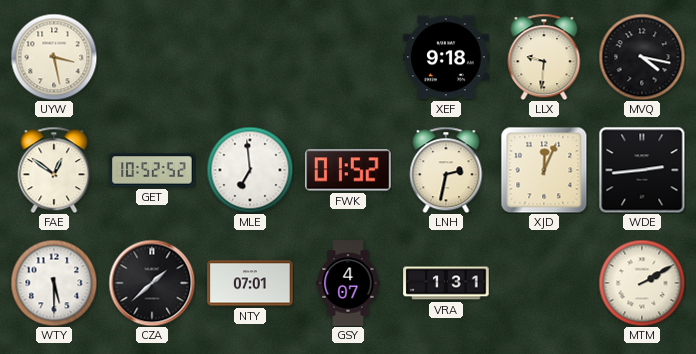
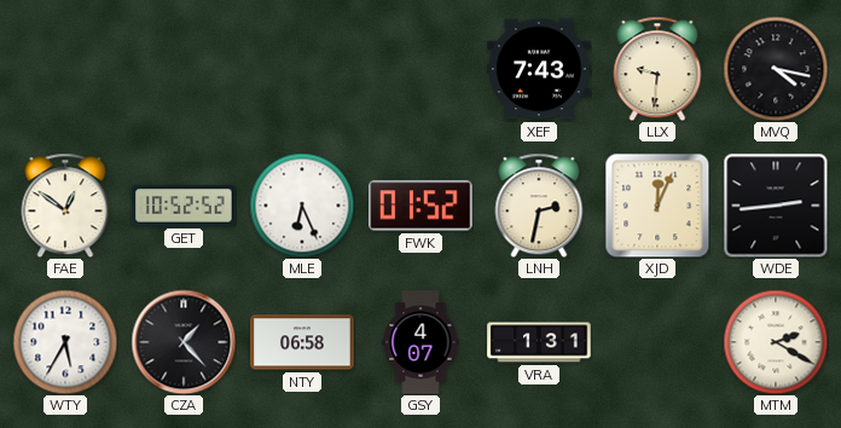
UYW: 3:28 -> none
XEF: 9:18 -> 7:43
MLE: 6:59 -> 6:26
WTY: 5:30 -> 5:35
CZA: 1:38 -> 1:23
NTY: 07:01 -> 06:58
MTM: 2:10 -> 2:20
